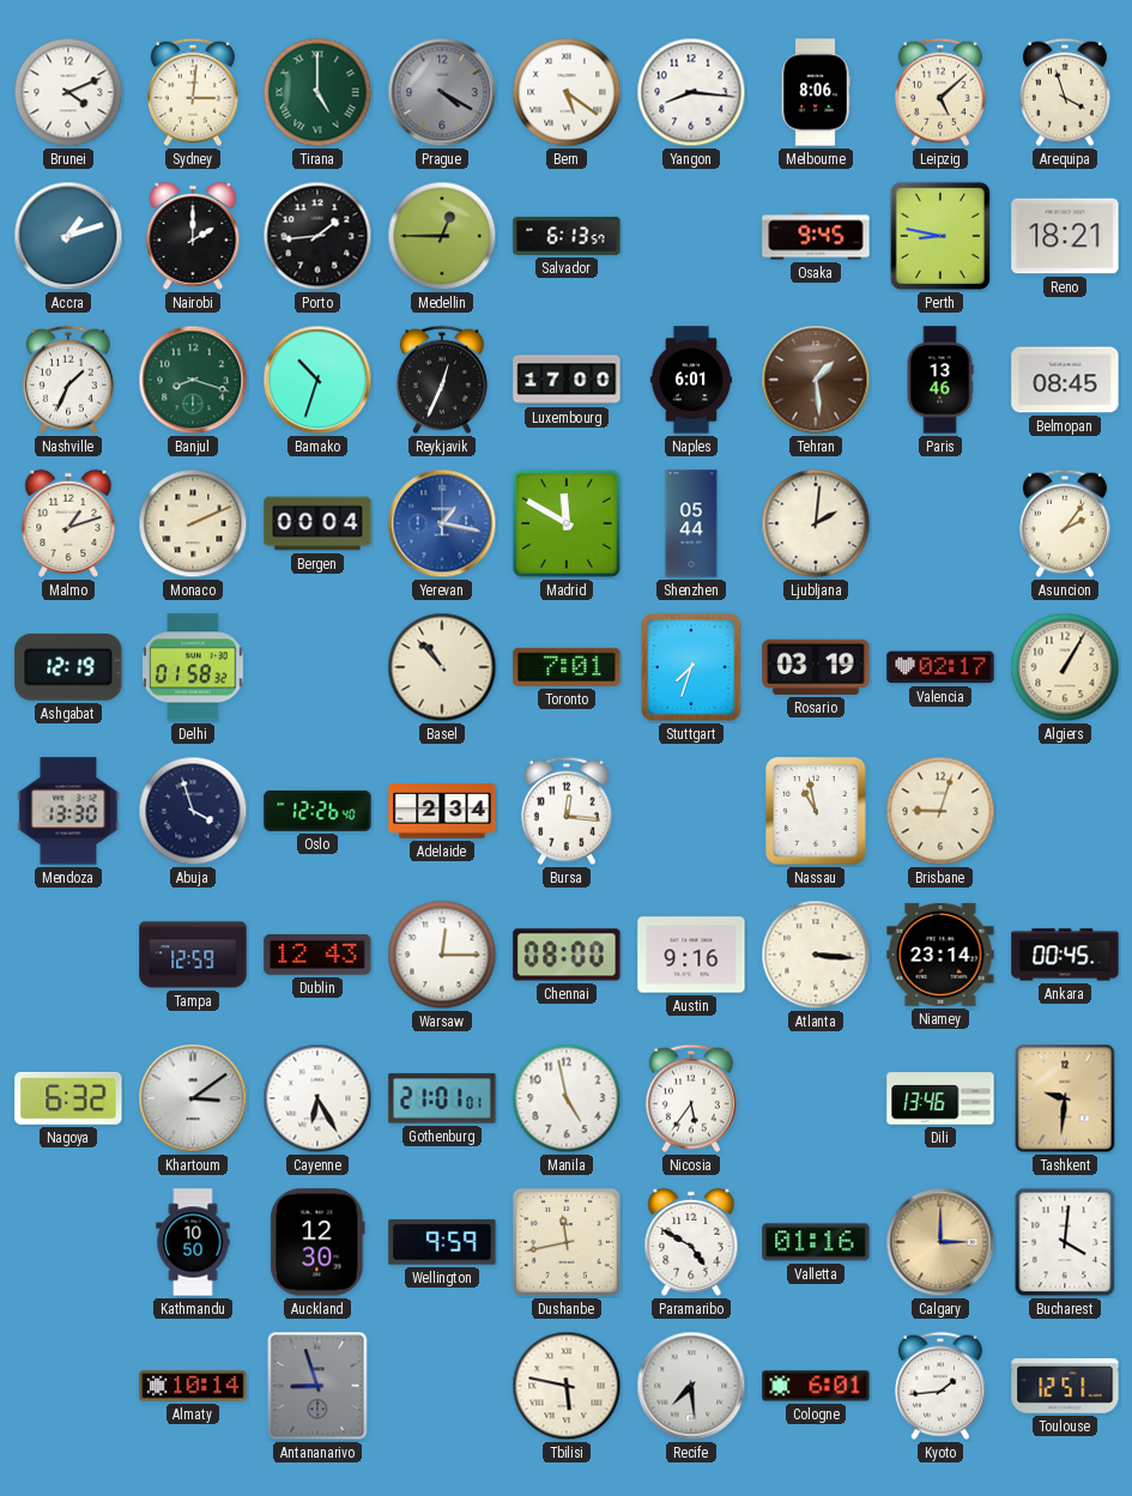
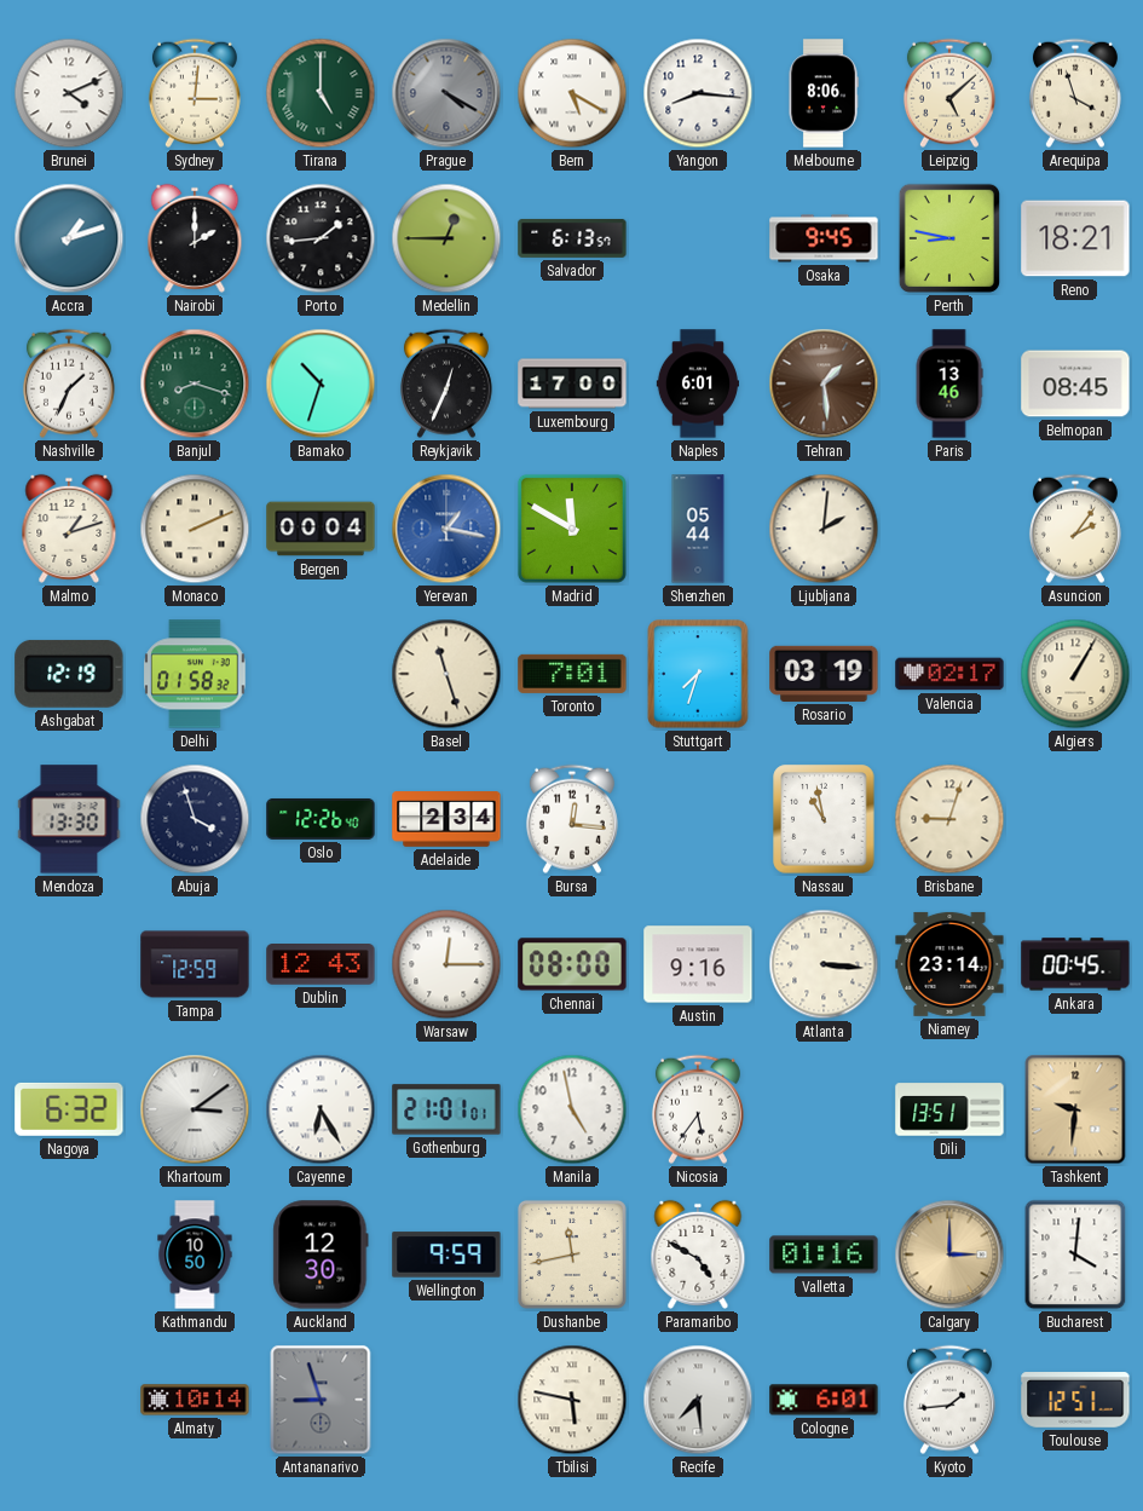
Bern: 5:21 -> 5:20
Basel: 10:53 -> 11:27
Dili: 13:46 -> 13:51
